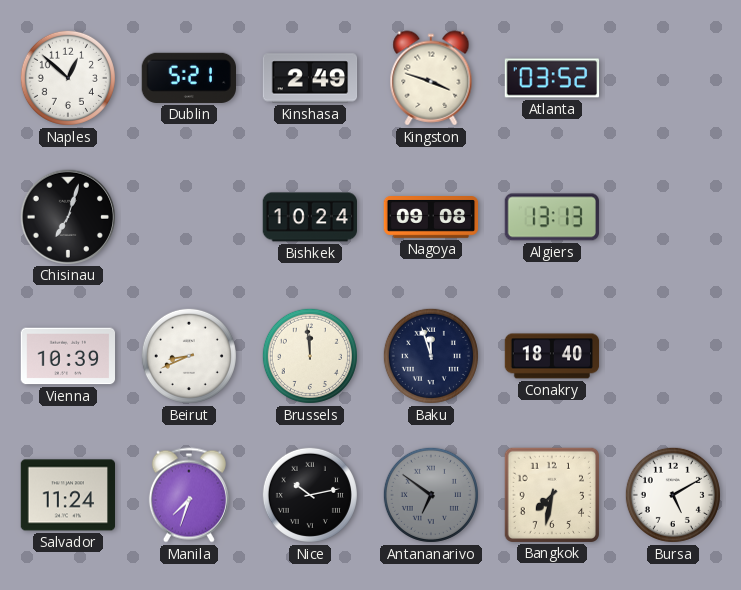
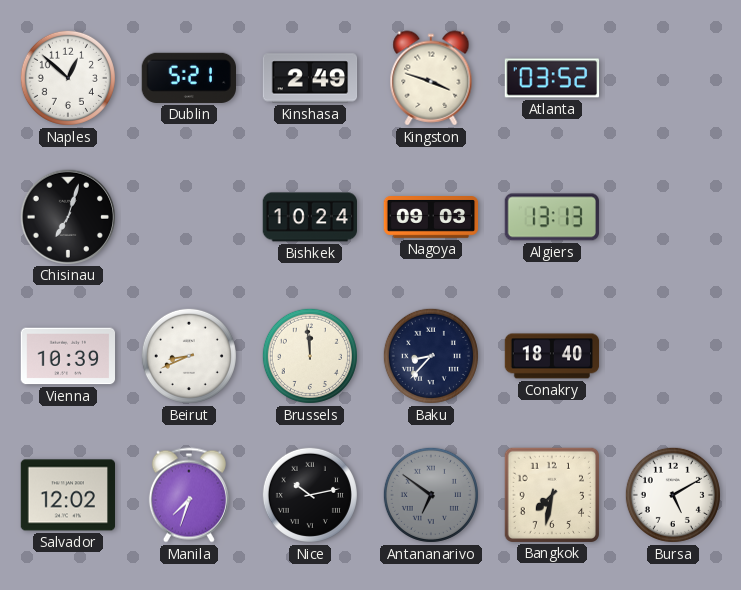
Nagoya: 09:08 -> 09:03
Baku: 11:57 -> 8:37
Salvador: 11:24 -> 12:02
